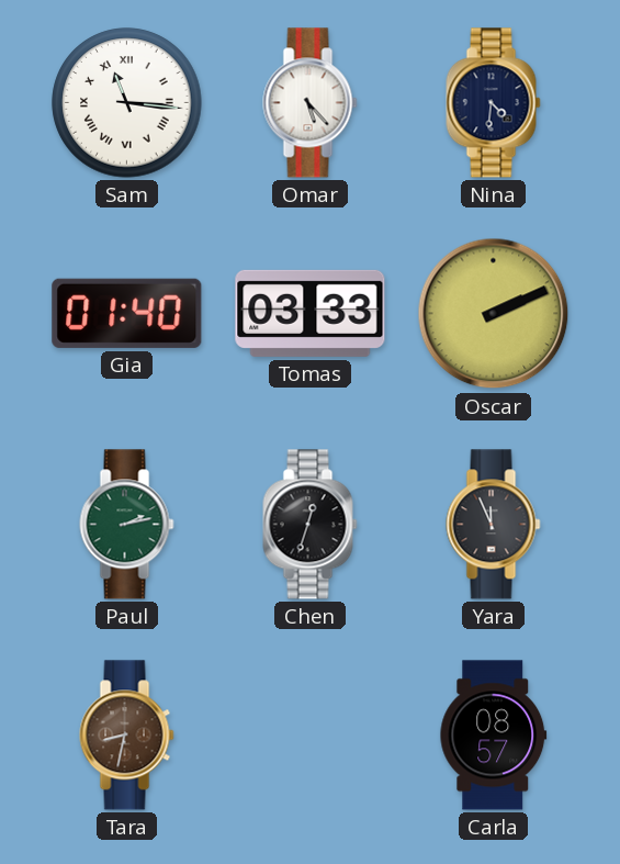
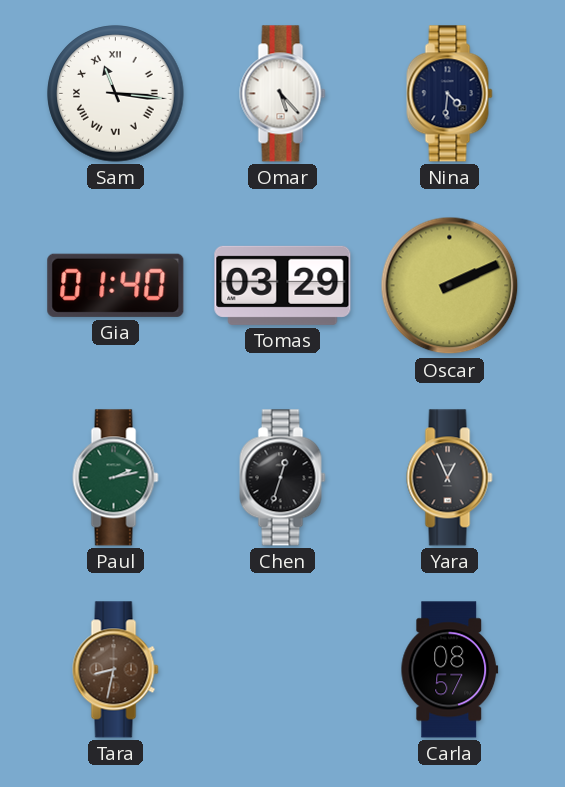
Tomas: 03:33 -> 03:29
Yara: 11:56 -> 12:56
